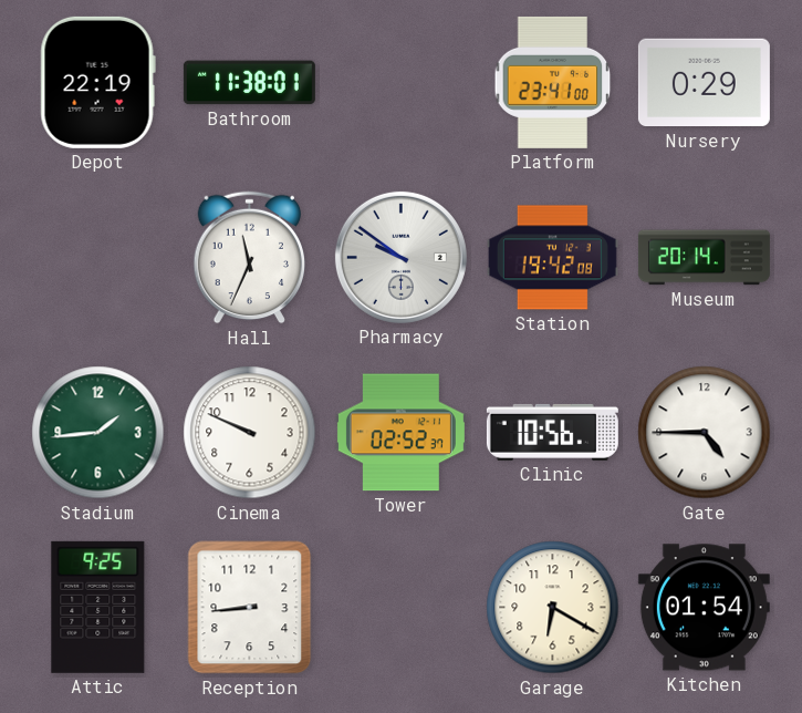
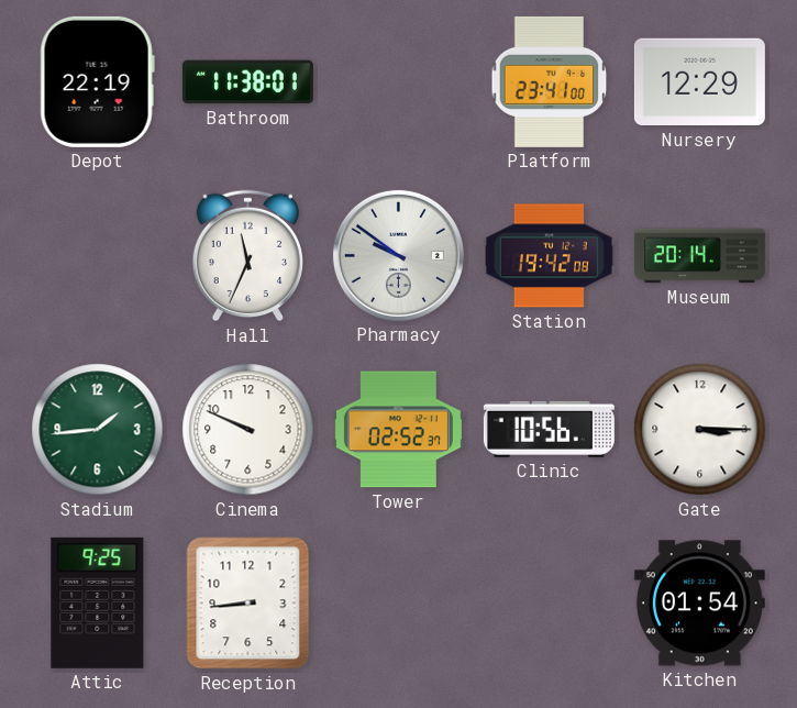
Nursery: 0:29 -> 12:29
Gate: 4:45 -> 3:15
Garage: 6:20 -> none
